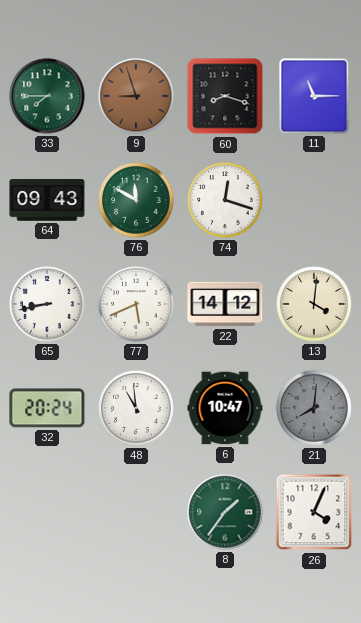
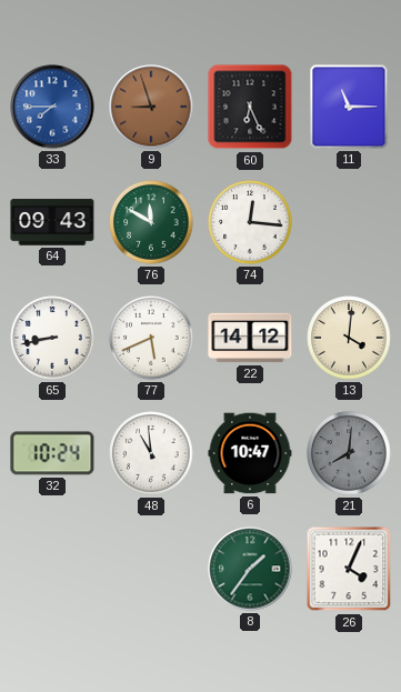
33 dial: green -> blue
60: 8:18 -> 6:26
74: 12:18 -> 12:16
32: 20:24 -> 10:24
